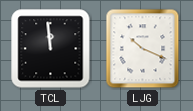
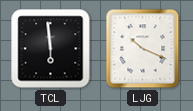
TCL: 11:59 -> 5:59
